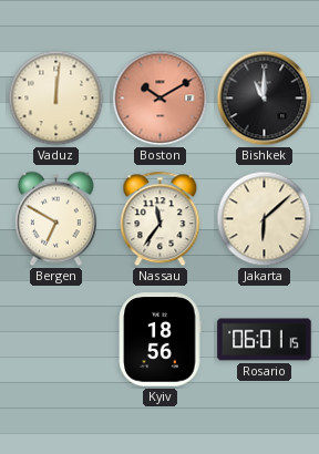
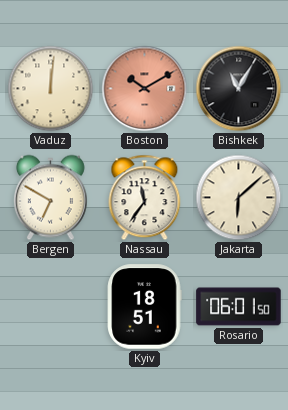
Bishkek: 11:00 -> 11:05
Kyiv: 18:56 -> 18:51
Rosario: 06:01:15 -> 06:01:50
